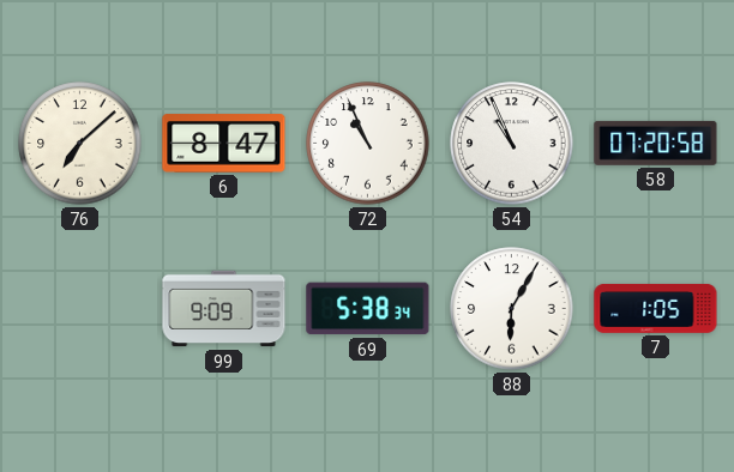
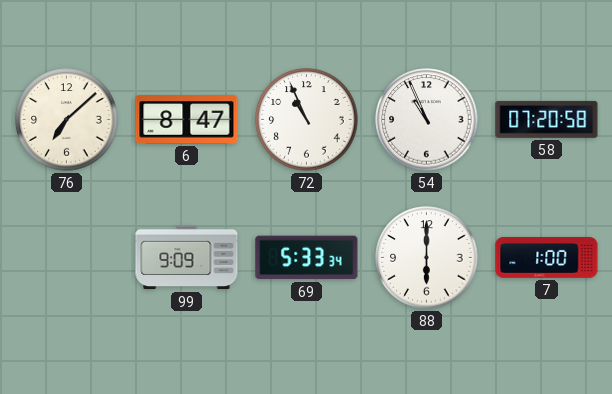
69: 5:38 -> 5:33
88: 6:05 -> 6:00
7: 1:05 -> 1:00
